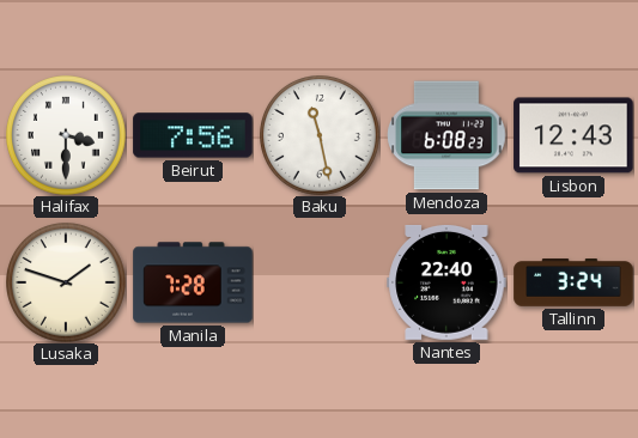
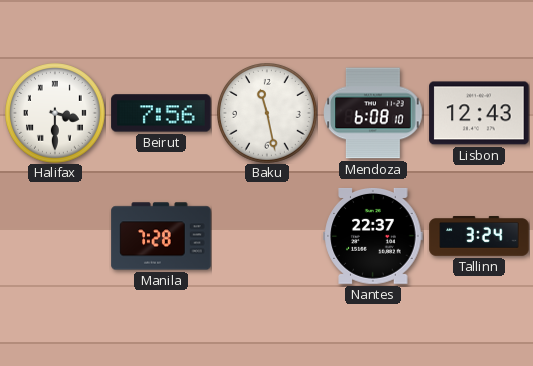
Mendoza: 6:08:23 -> 6:08:10
Lusaka: 1:48 -> none
Nantes: 22:40 -> 22:37
